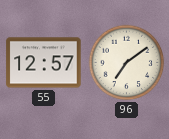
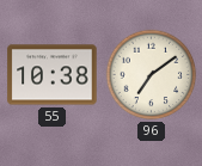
55: 12:57 -> 10:38
